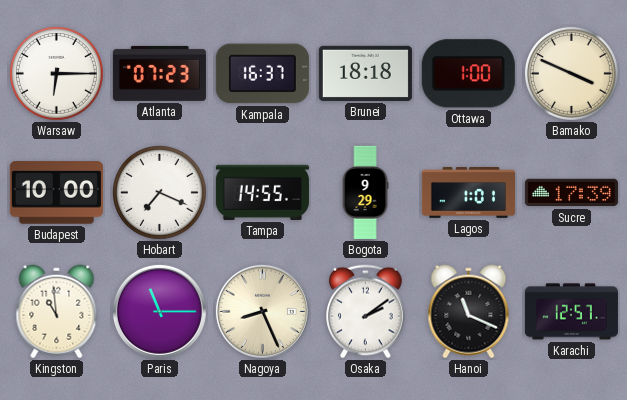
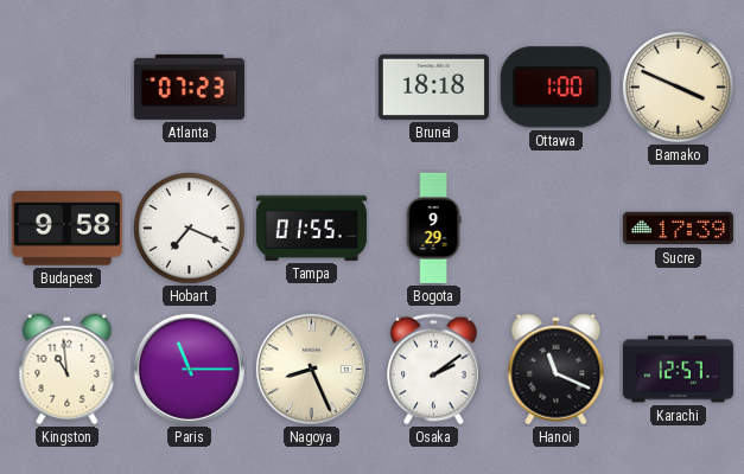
Warsaw: 6:15 -> none
Kampala: 16:37 -> none
Budapest: 10:00 -> 9:58
Tampa: 14:55 -> 01:55
Lagos: 1:01 -> none
